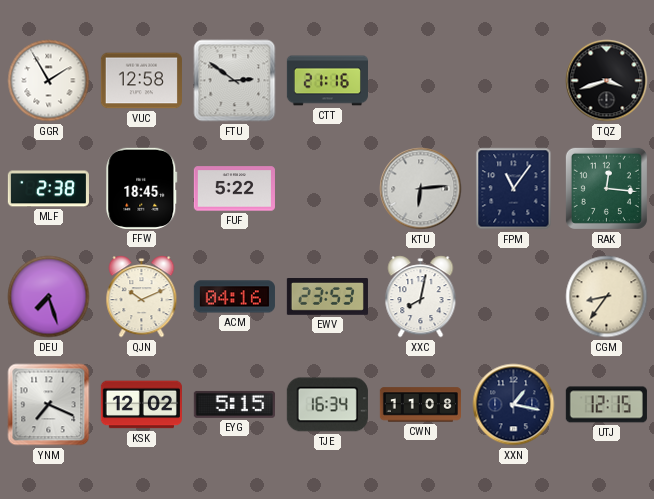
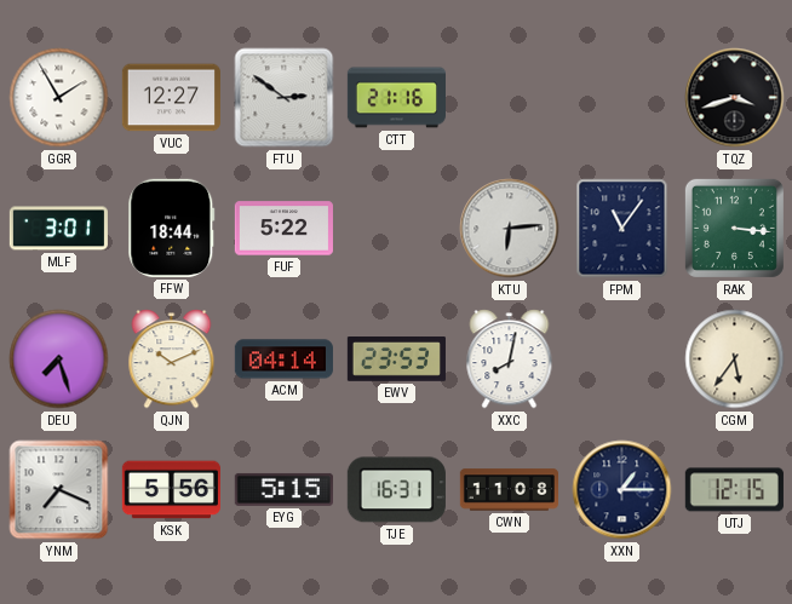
VUC: 12:58 -> 12:27
MLF: 2:38 -> 3:01
FFW: 18:45 -> 18:44
RAK: 12:16 -> 3:16
ACM: 04:16 -> 04:14
CGM: 8:36 -> 5:36
KSK: 12:02 -> 5:56
TJE: 16:34 -> 16:31
XXN: 1:17 -> 1:15
